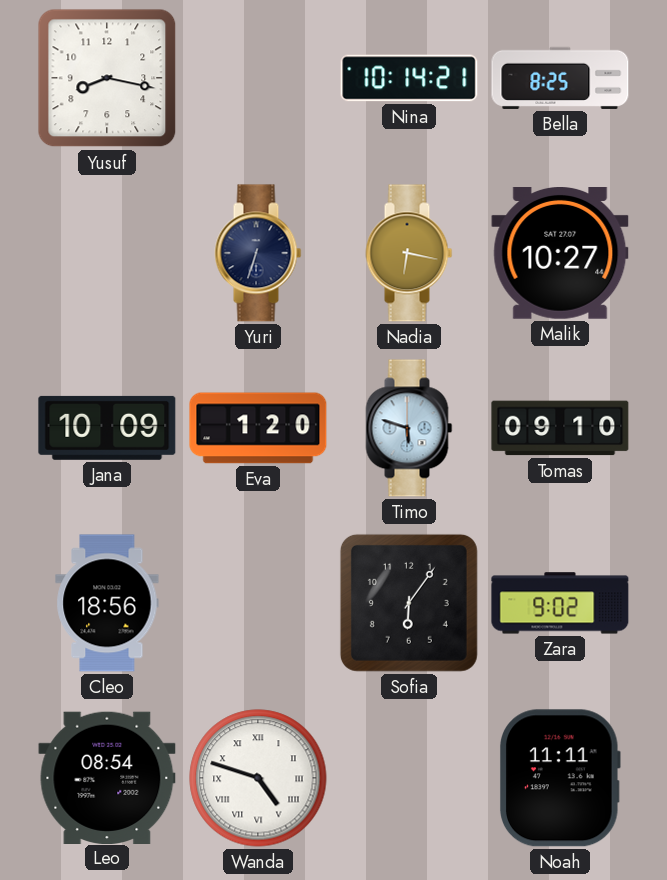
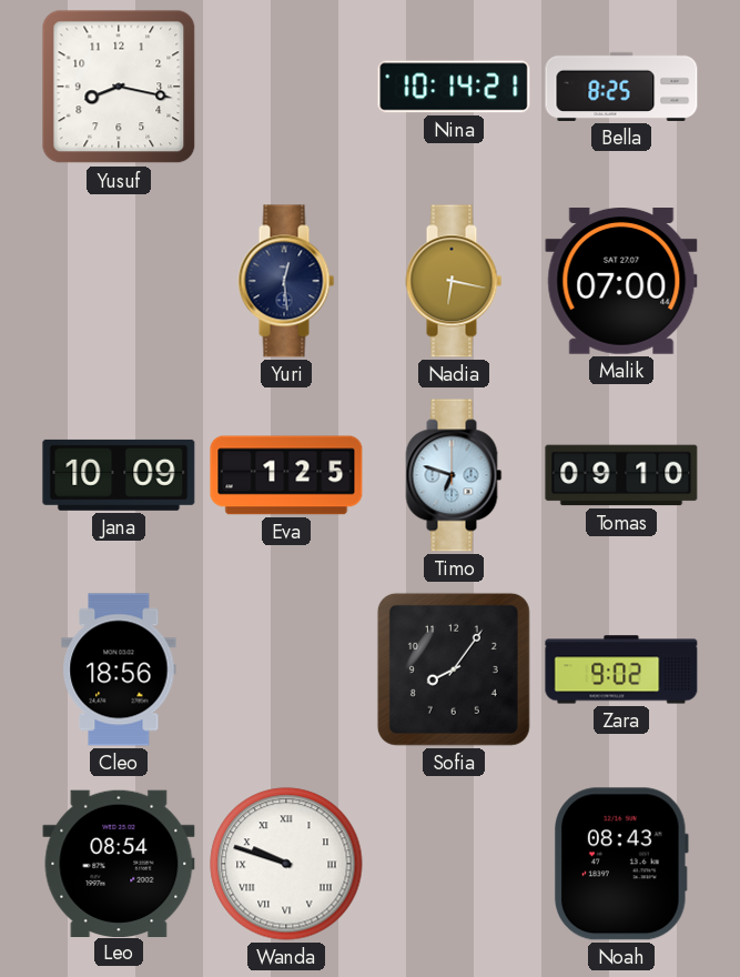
Yuri: 6:33 -> 12:29
Malik: 10:27 -> 07:00
Eva: 1:20 -> 1:25
Timo: 5:48 -> 6:48
Sofia: 6:06 -> 8:06
Wanda: 4:48 -> 9:48
Noah: 11:11 -> 08:43
